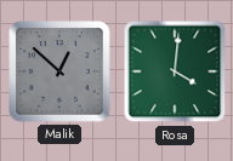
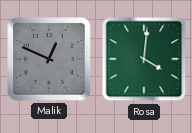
Malik: 12:52 -> 12:49
